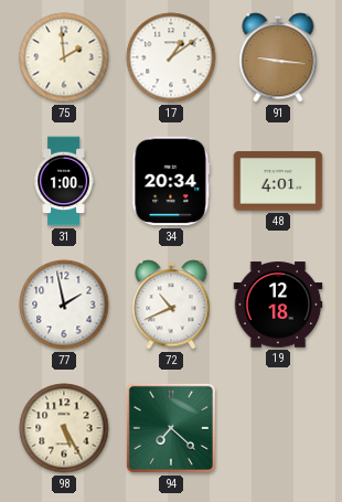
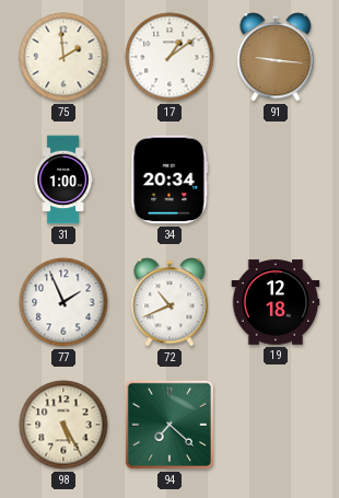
48: 4:01 -> none
77: 1:58 -> 1:56
